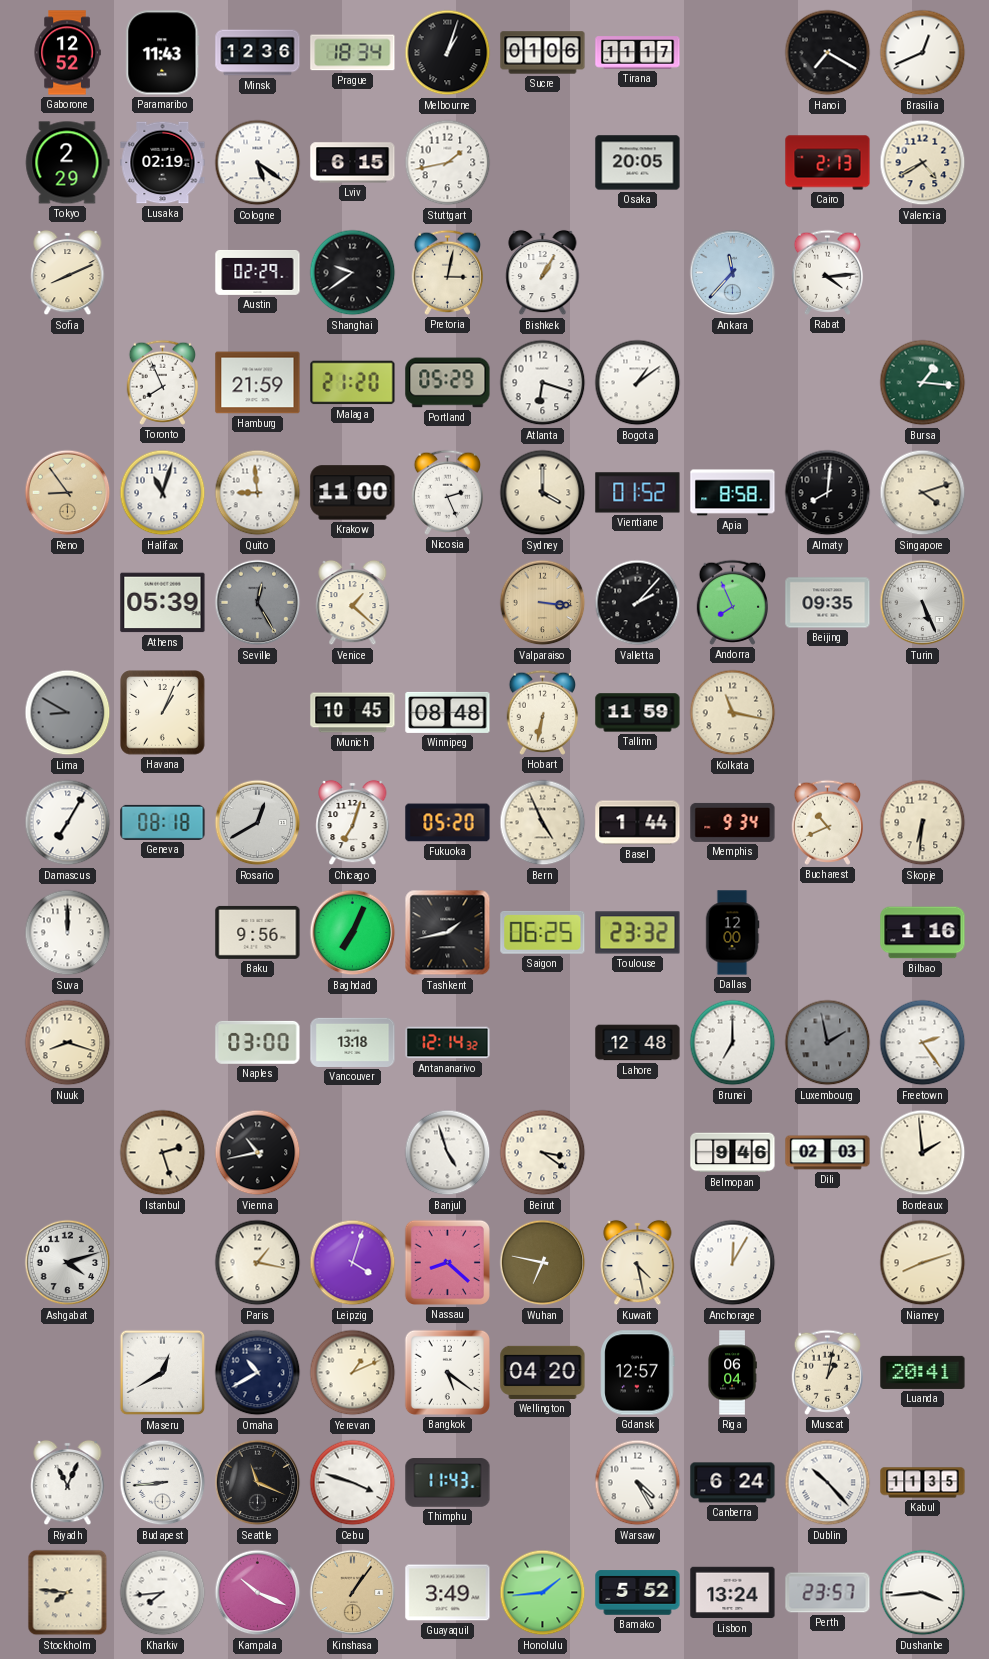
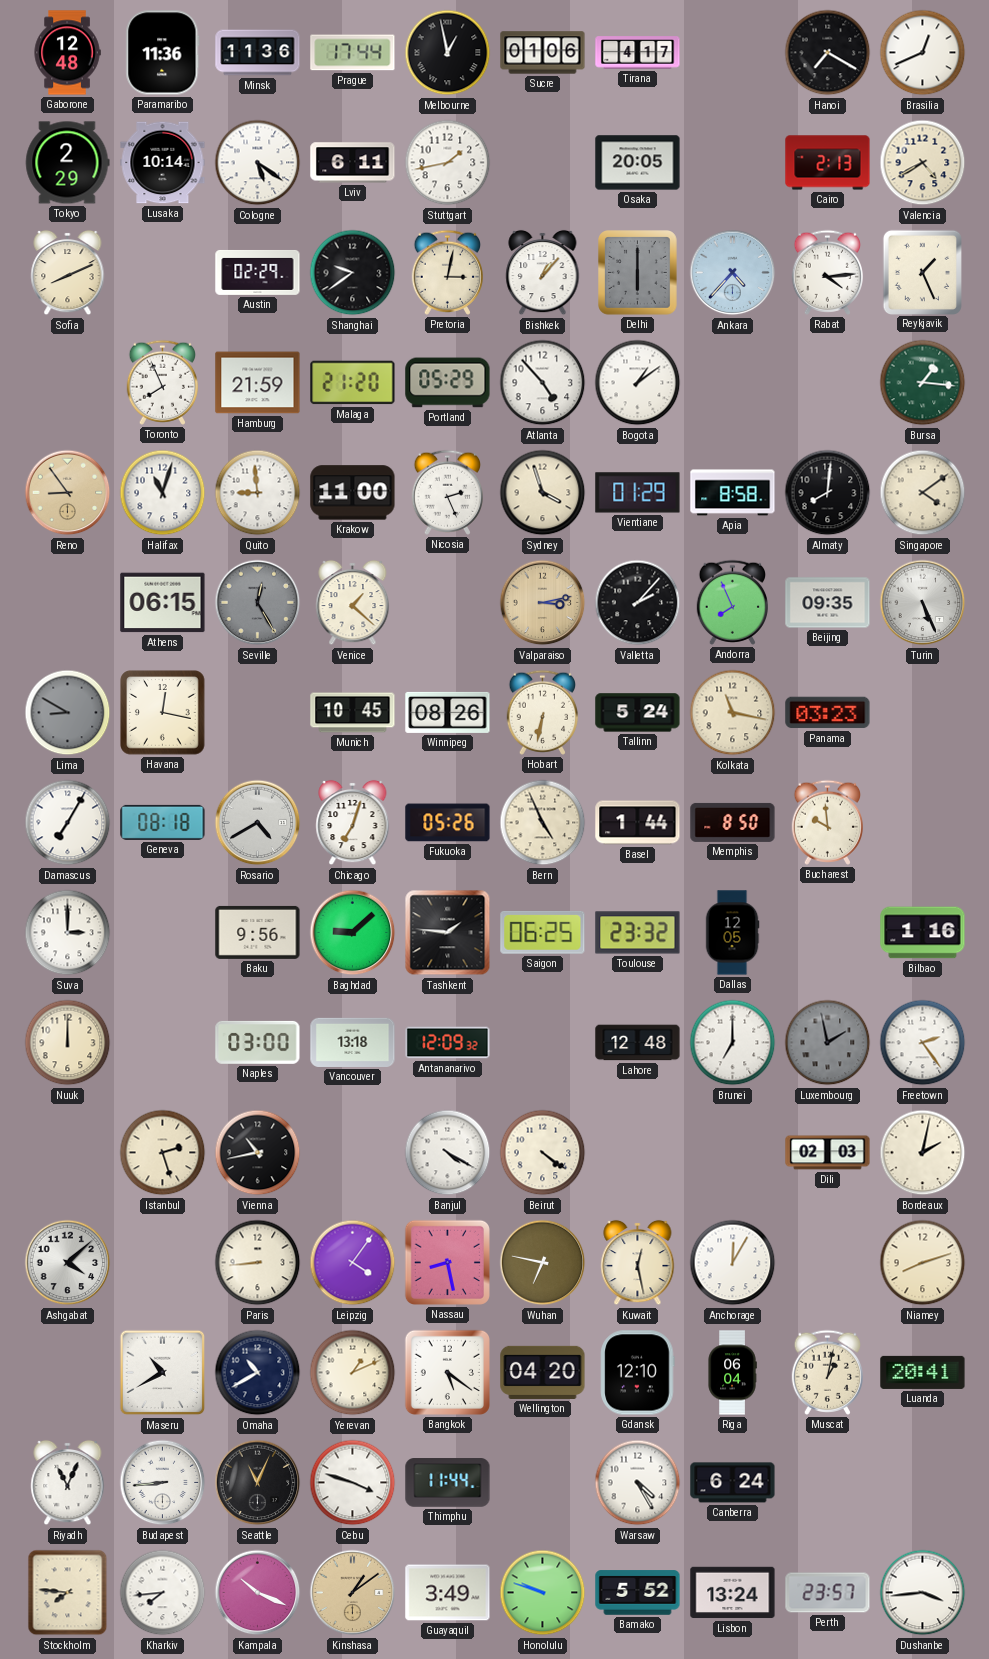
Gaborone: 12:52 -> 12:48
Paramaribo: 11:43 -> 11:36
Minsk: 12:36 -> 11:36
Prague: 18:34 -> 17:44
Melbourne: 1:03 -> 12:58
Tirana: 11:17 -> 4:17
Lusaka: 02:19 -> 10:14
Lviv: 6:15 -> 6:11
Bishkek: 1:05 -> 1:07
Delhi: none -> 6:00
Ankara: 11:37 -> 4:37
Reykjavik: none -> 1:26
Atlanta: 6:18 -> 4:53
Sydney: 4:00 -> 3:57
Vientiane: 01:52 -> 01:29
Singapore: 4:12 -> 4:09
Athens: 05:39 -> 06:15
Valparaiso: 3:16 -> 3:13
Havana: 1:04 -> 12:17
Winnipeg: 08:48 -> 08:26
Tallinn: 11:59 -> 5:24
Panama: none -> 03:23
Rosario: 12:40 -> 4:40
Fukuoka: 05:20 -> 05:26
Memphis: 9:34 -> 8:50
Bucharest: 10:41 -> 9:59
Skopje: 6:31 -> none
Suva: 12:00 -> 3:00
Baghdad: 7:04 -> 9:08
Tashkent: 1:43 -> 1:46
Dallas: 12:00 -> 12:05
Nuuk: 8:18 -> 12:00
Antananarivo: 12:14 -> 12:09
Banjul: 4:57 -> 4:20
Beirut: 3:21 -> 4:21
Belmopan: 9:46 -> none
Bordeaux: 1:59 -> 2:02
Ashgabat: 4:12 -> 4:08
Paris: 1:17 -> 8:44
Leipzig: 4:03 -> 4:06
Nassau: 8:22 -> 8:28
Kuwait: 4:28 -> 12:28
Maseru: 12:40 -> 10:40
Gdansk: 12:57 -> 12:10
Seattle: 11:19 -> 11:04
Thimphu: 11:43 -> 11:44
Dublin: 10:23 -> none
Kabul: 11:35 -> none
Kinshasa: 1:06 -> 1:09
Honolulu: 1:44 -> 9:48
